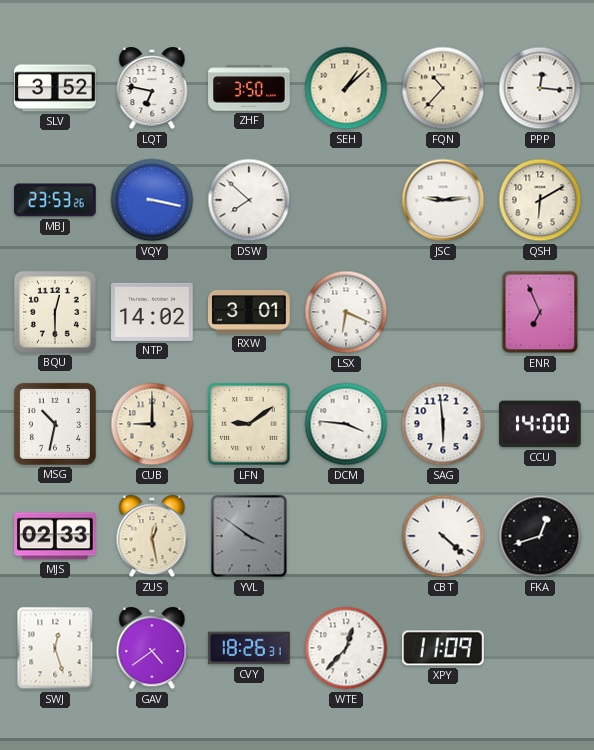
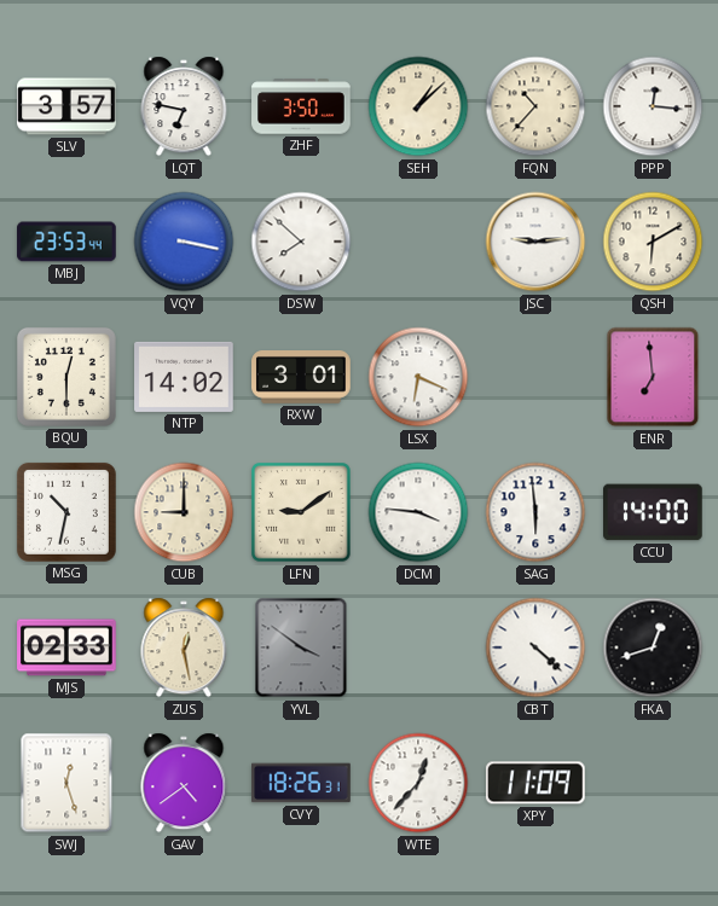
SLV: 3:52 -> 3:57
MBJ: 23:53:26 -> 23:53:44
ENR: 6:56 -> 6:59
